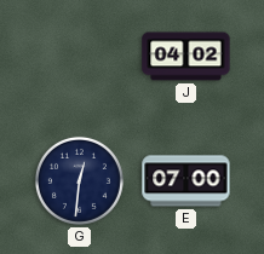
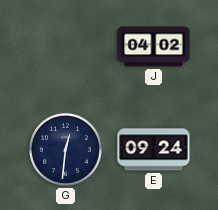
E: 07:00 -> 09:24
